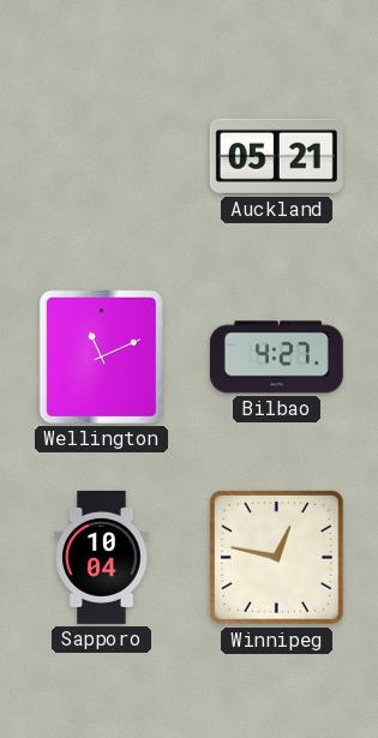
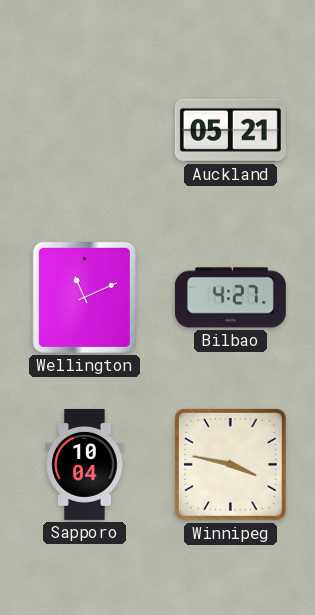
Winnipeg: 12:47 -> 3:47
